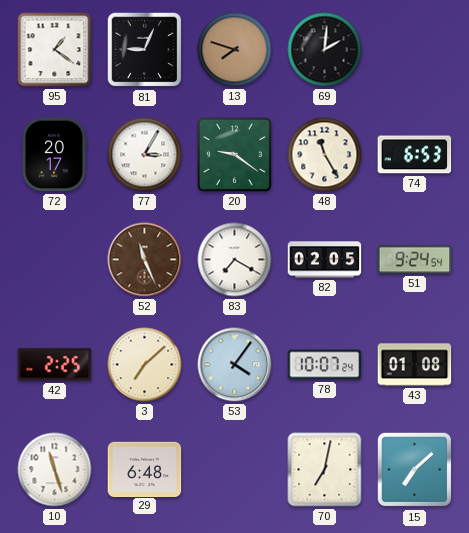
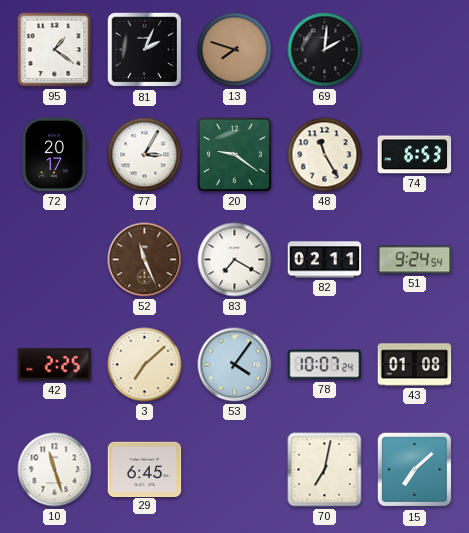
81: 9:04 -> 2:04
82: 02:05 -> 02:11
29: 6:48 -> 6:45
